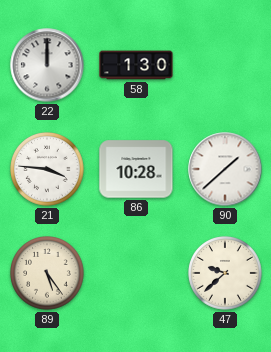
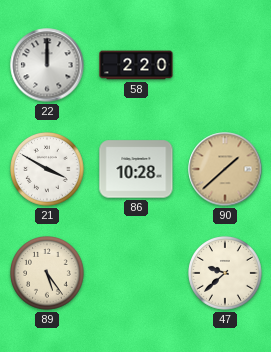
58: 1:30 -> 2:20
21: 3:46 -> 3:50
90 dial: white -> champagne
